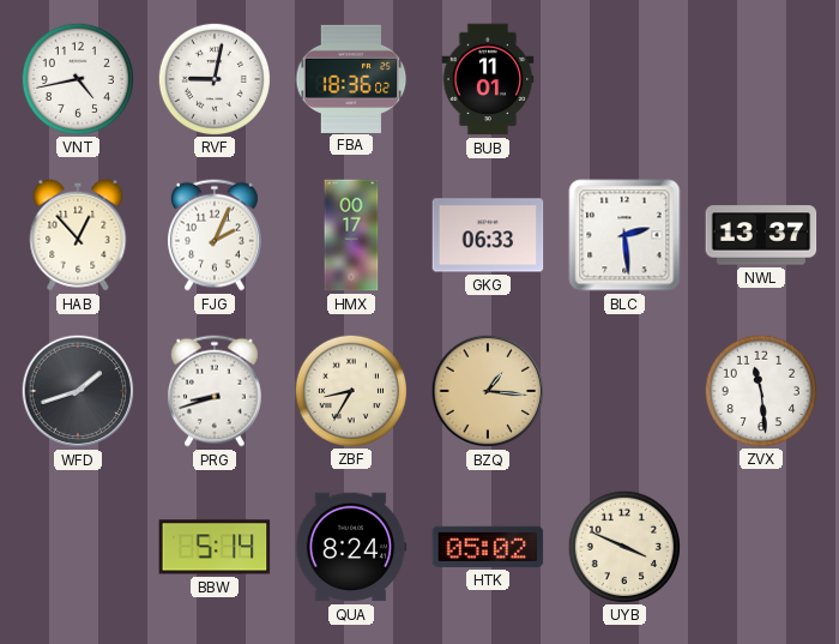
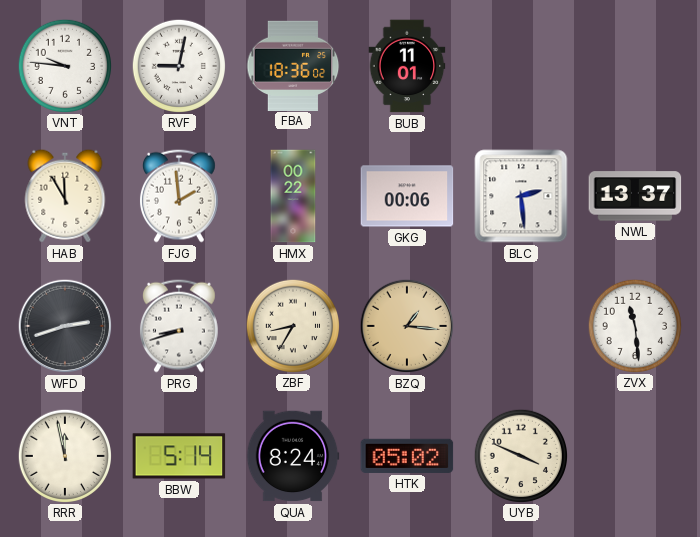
VNT: 4:43 -> 9:46
HAB: 12:53 -> 11:55
FJG: 2:04 -> 1:59
HMX: 00:17 -> 00:22
GKG: 06:33 -> 00:06
WFD: 1:42 -> 2:42
RRR: none -> 11:58
